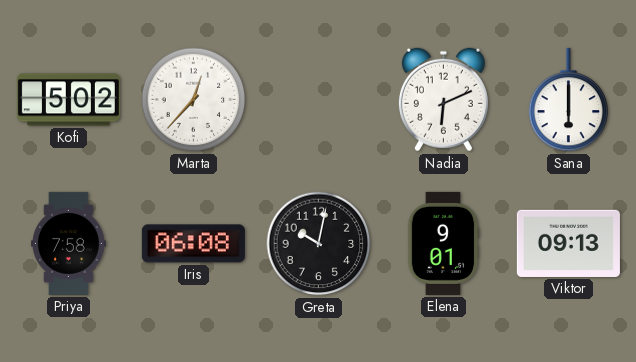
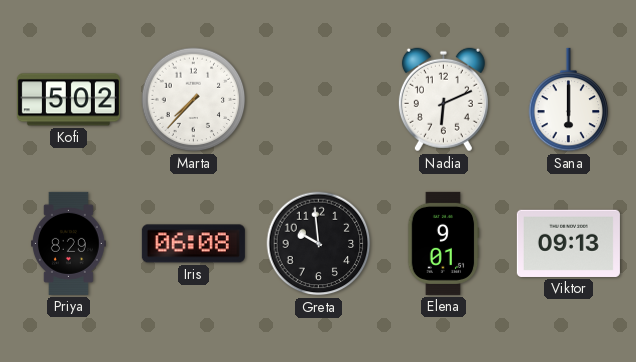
Marta: 12:37 -> 7:37
Priya: 7:58 -> 8:29
Greta: 10:02 -> 9:59
